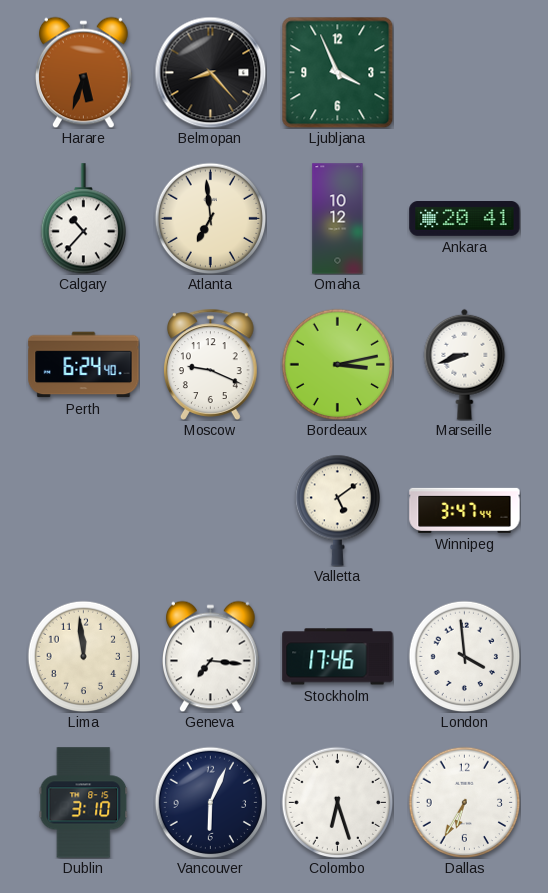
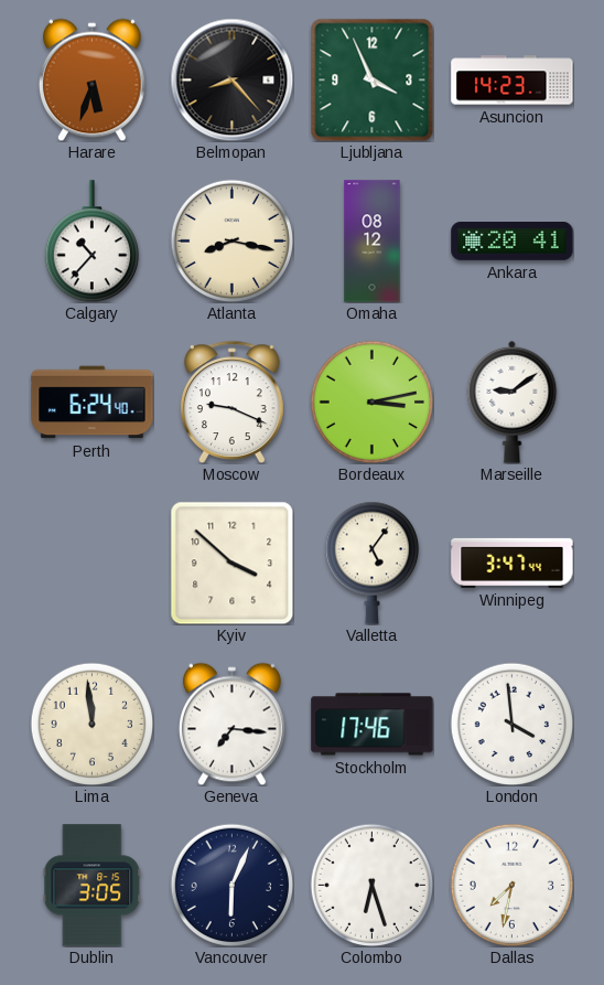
Asuncion: none -> 14:23
Atlanta: 6:59 -> 8:17
Omaha: 10:12 -> 08:12
Marseille: 8:42 -> 9:09
Kyiv: none -> 3:52
Valletta: 5:09 -> 5:06
Dublin: 3:10 -> 3:05
Dallas: 6:35 -> 7:32
